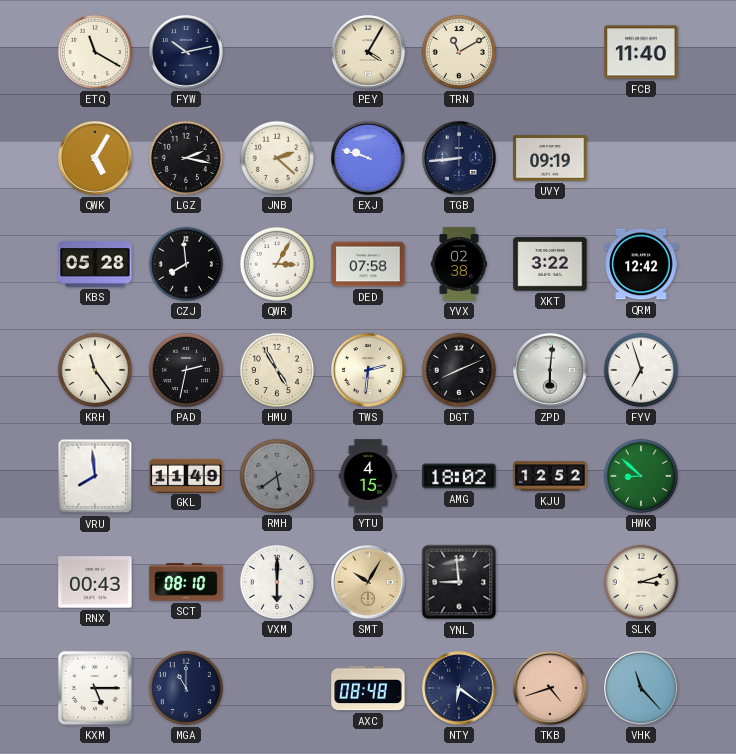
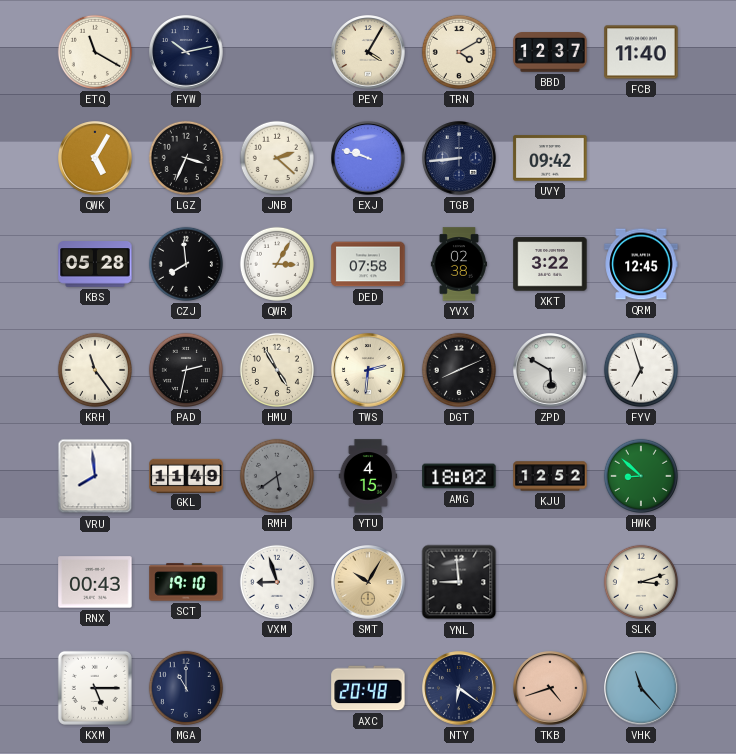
TRN: 11:10 -> 4:10
BBD: none -> 12:37
LGZ: 2:17 -> 3:34
UVY: 09:19 -> 09:42
QRM: 12:42 -> 12:45
ZPD: 6:01 -> 5:50
SCT: 08:10 -> 19:10
VXM: 6:00 -> 8:57
AXC: 08:48 -> 20:48
